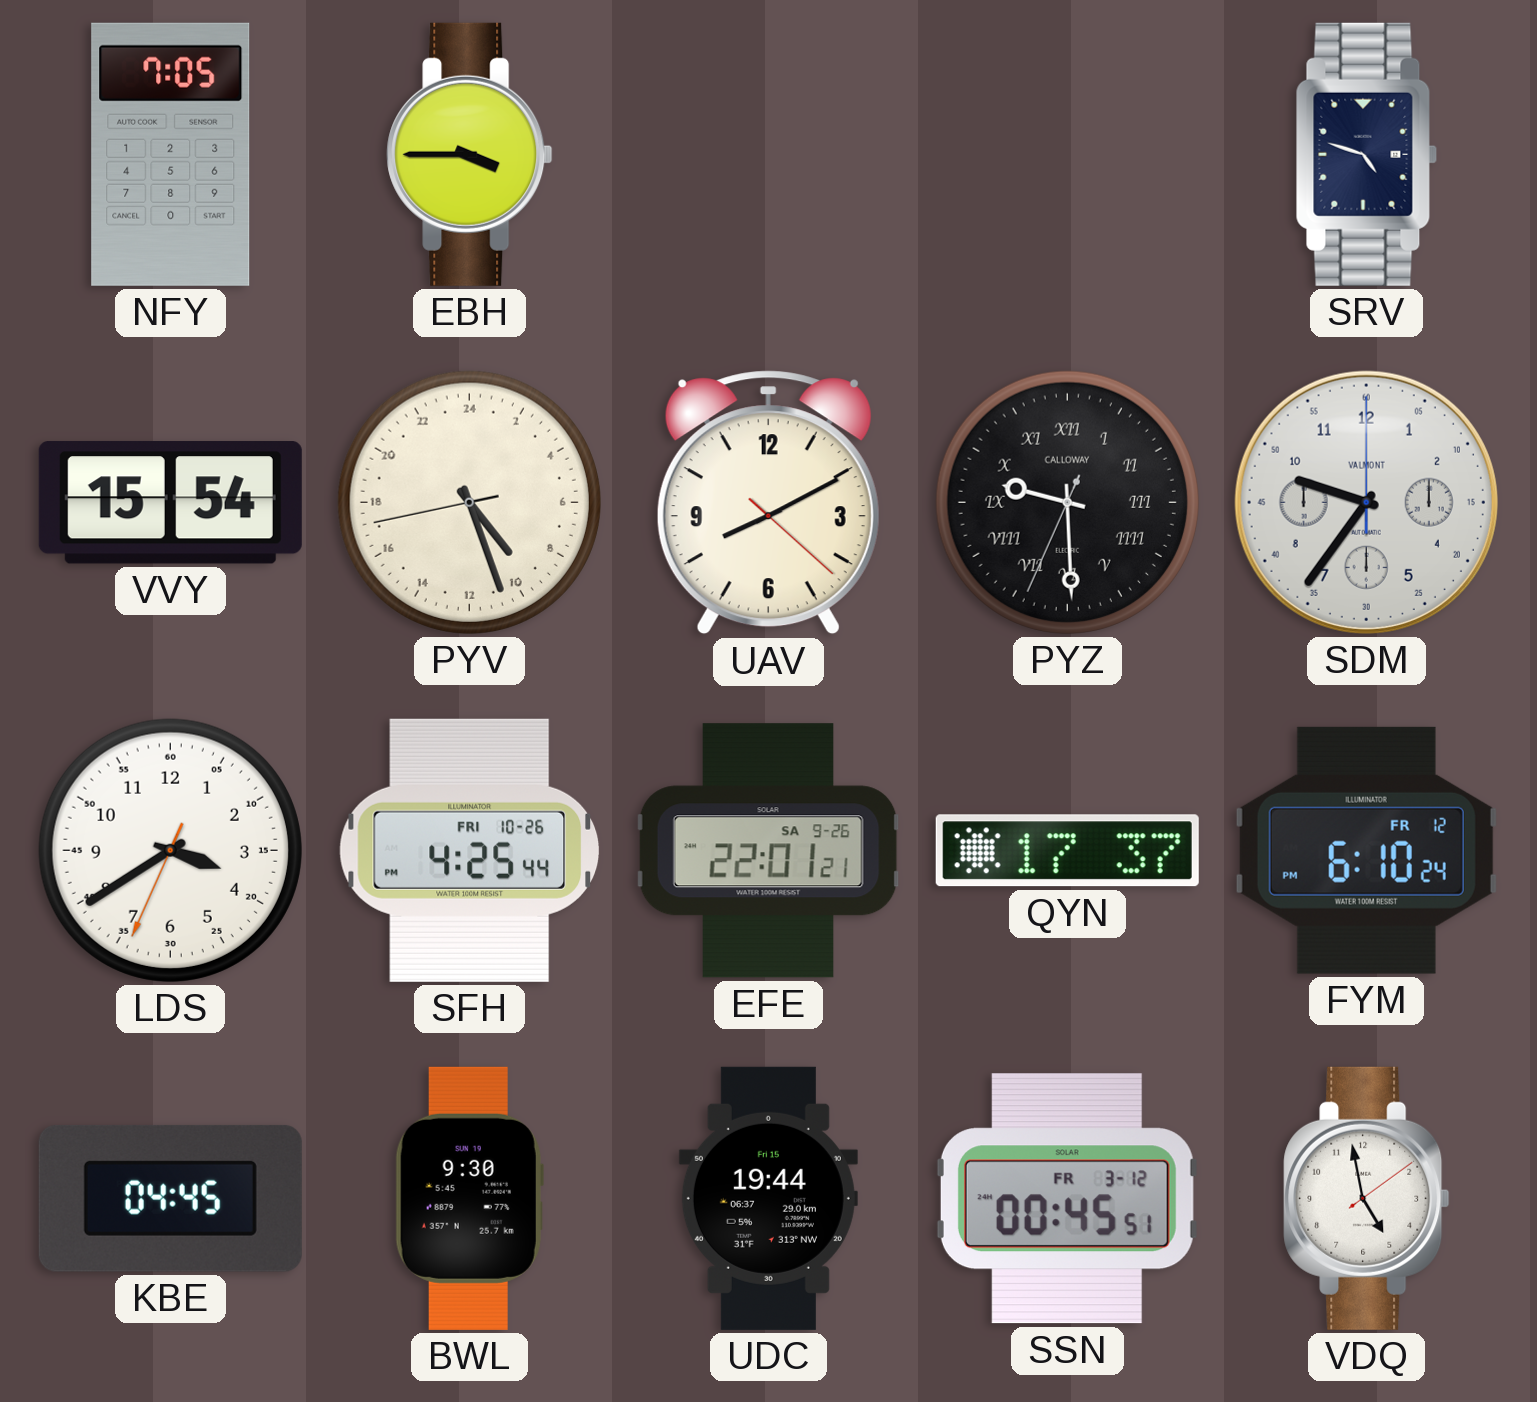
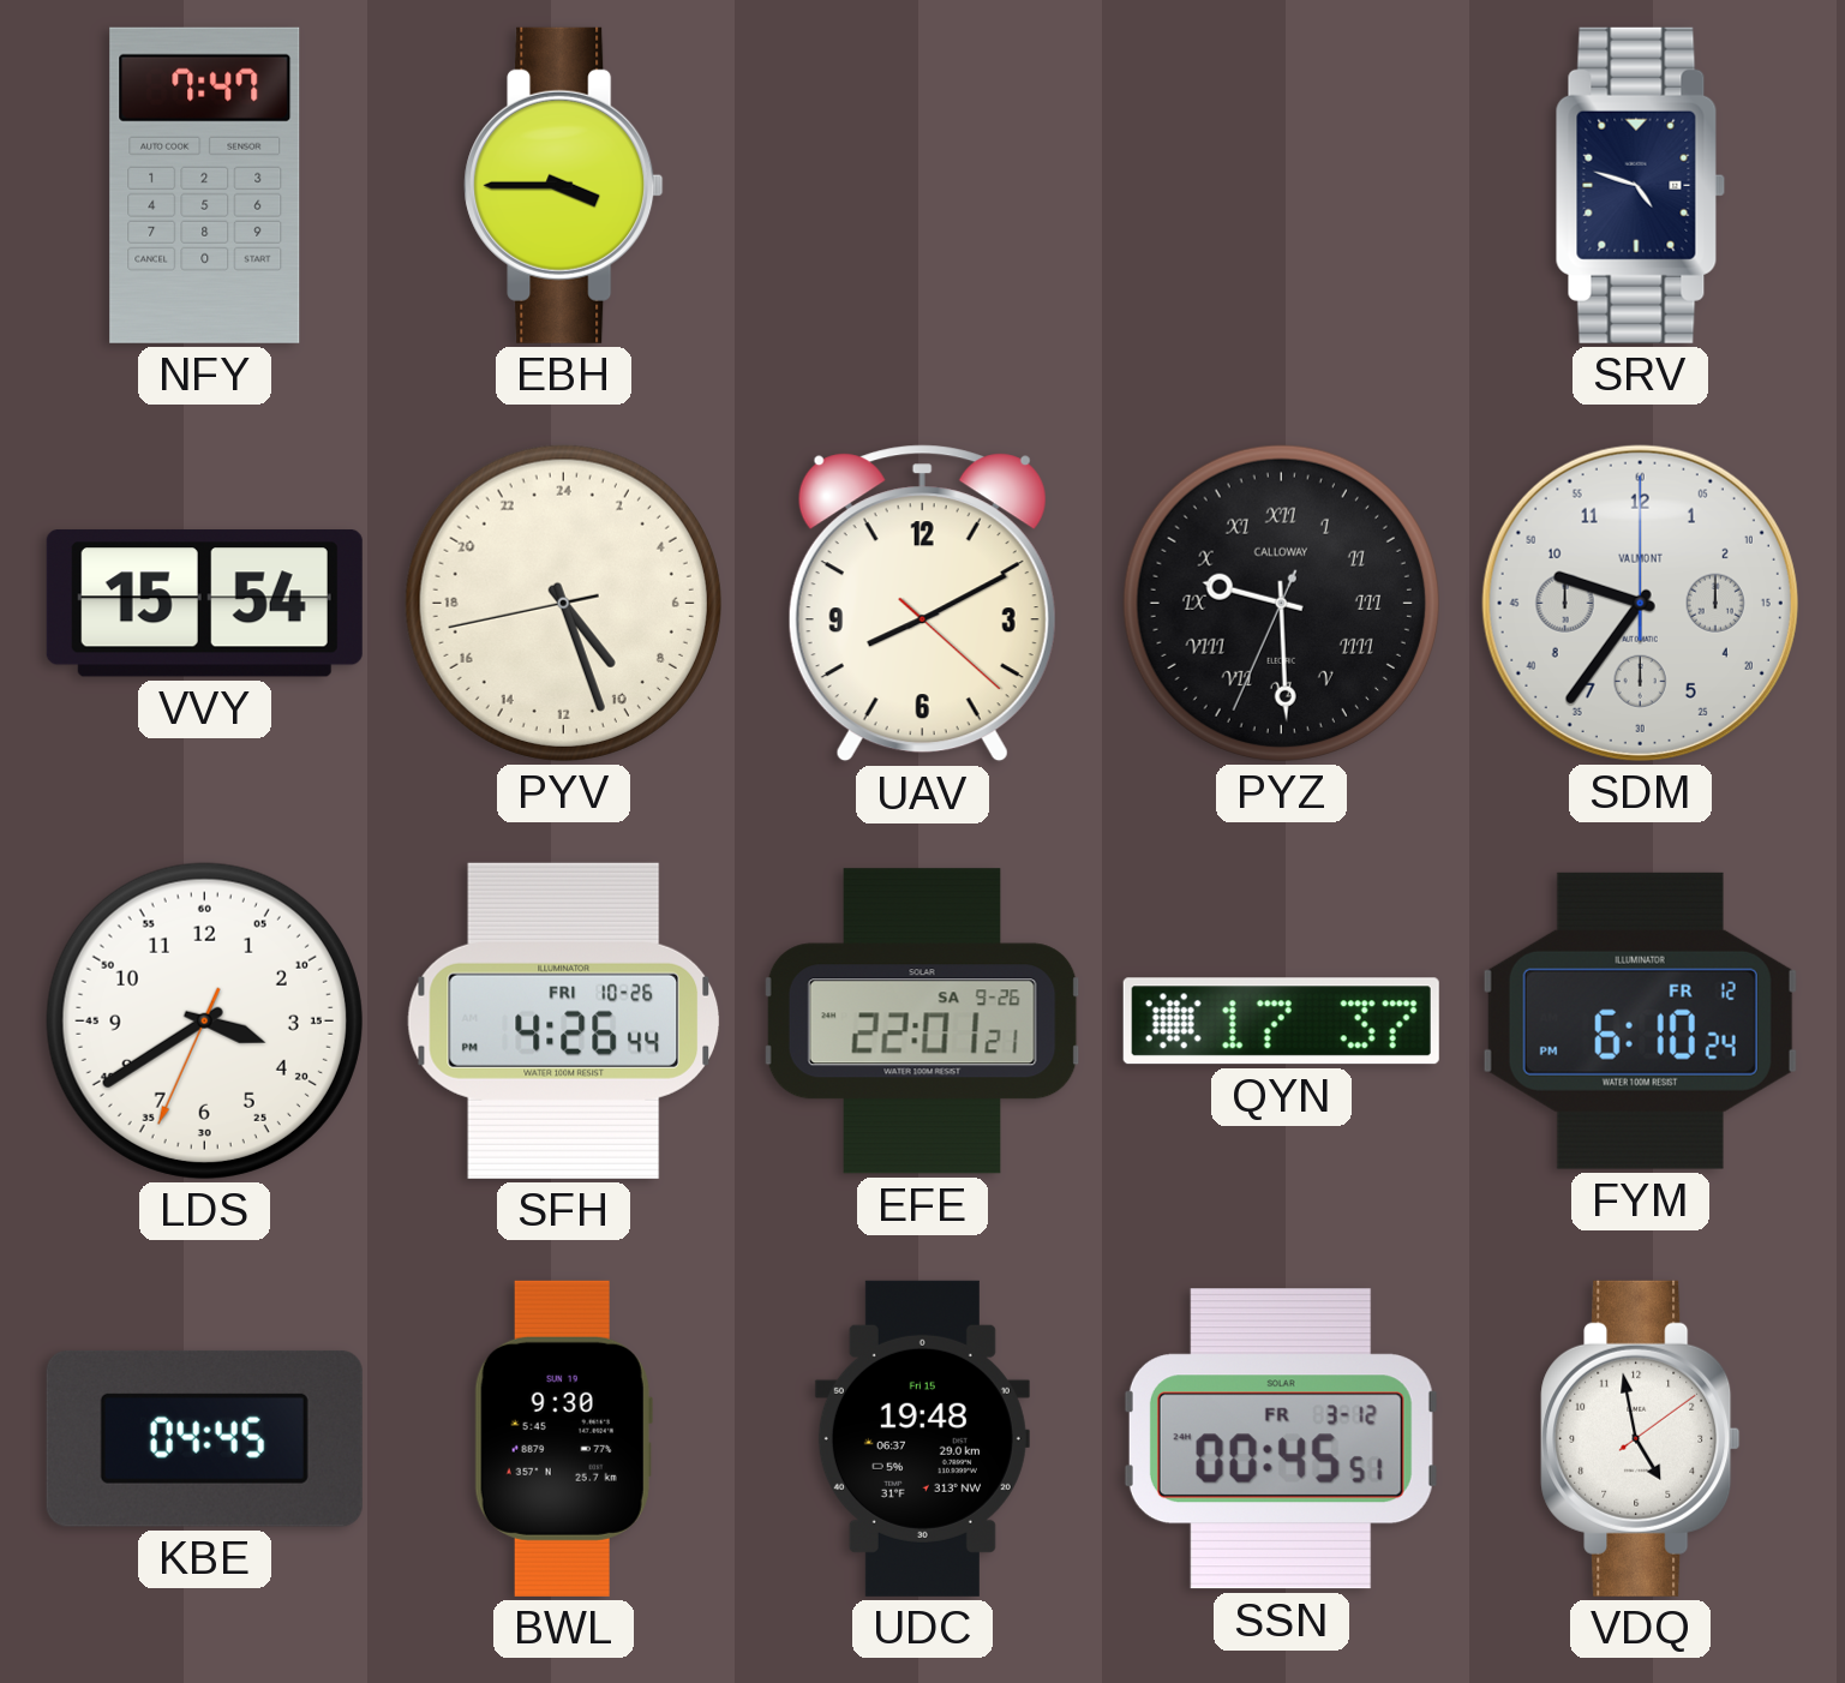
NFY: 7:05 -> 7:47
SFH: 4:25 -> 4:26
UDC: 19:44 -> 19:48
